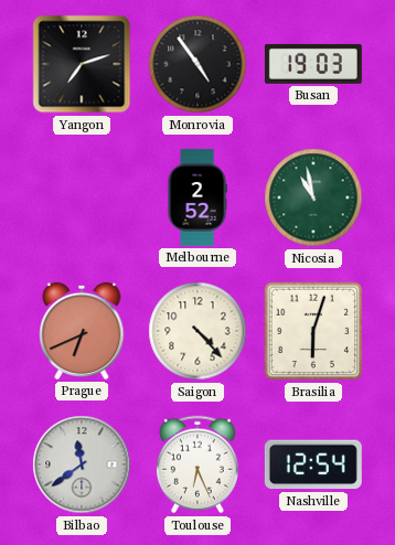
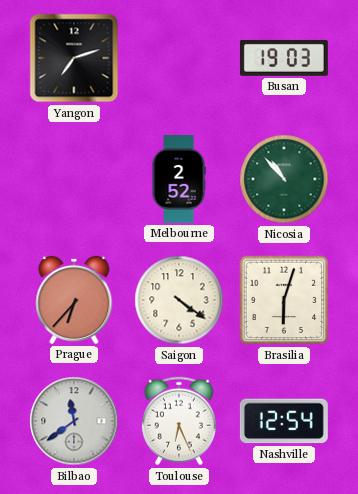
Monrovia: 4:54 -> none
Nicosia: 10:58 -> 10:53
Prague: 6:41 -> 6:37
Saigon: 4:23 -> 4:21
